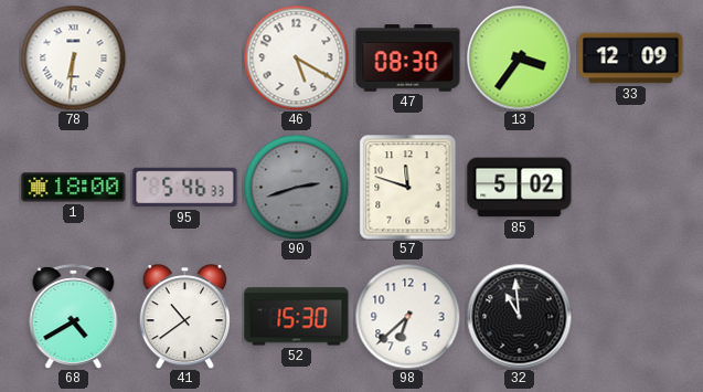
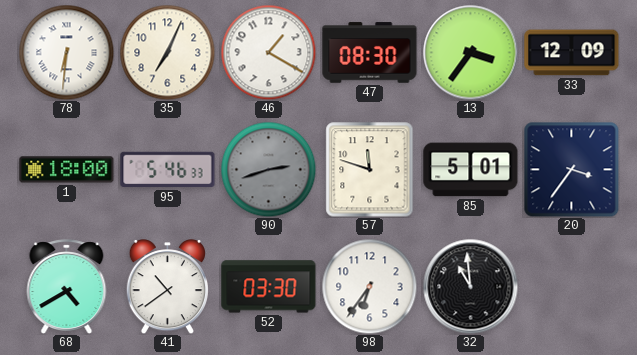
35: none -> 7:04
46: 5:20 -> 1:20
85: 5:02 -> 5:01
20: none -> 3:36
52: 15:30 -> 03:30
98: 6:38 -> 6:36
